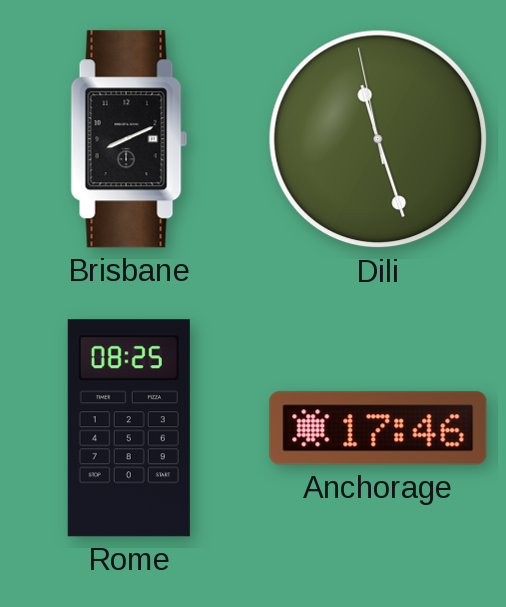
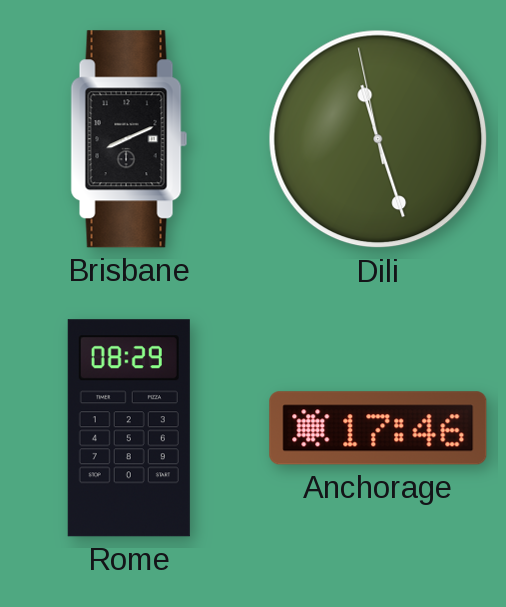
Rome: 08:25 -> 08:29
